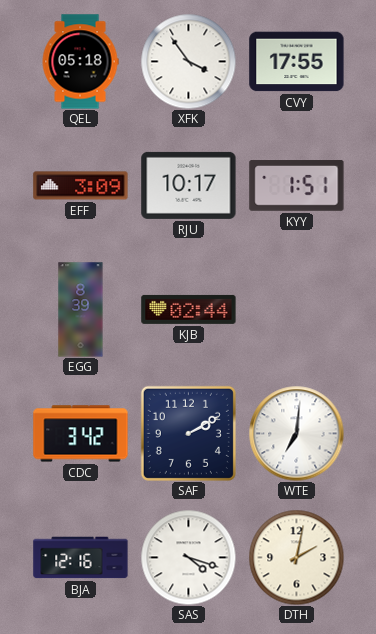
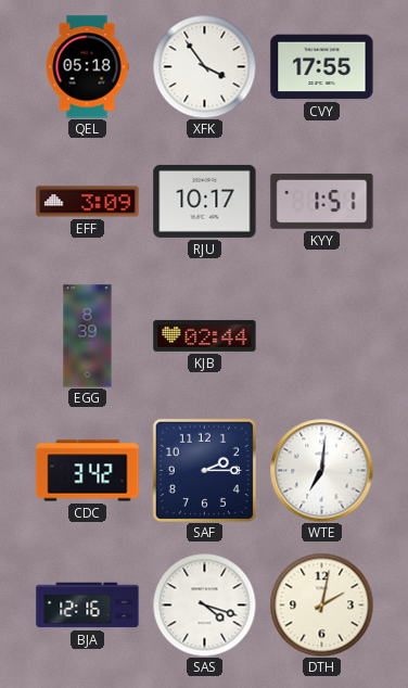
SAF: 2:10 -> 2:15
